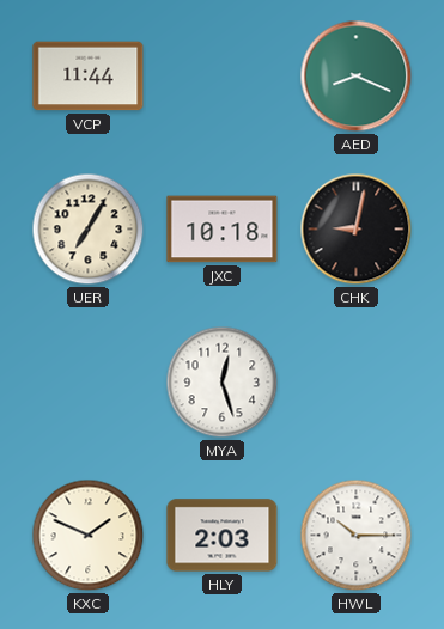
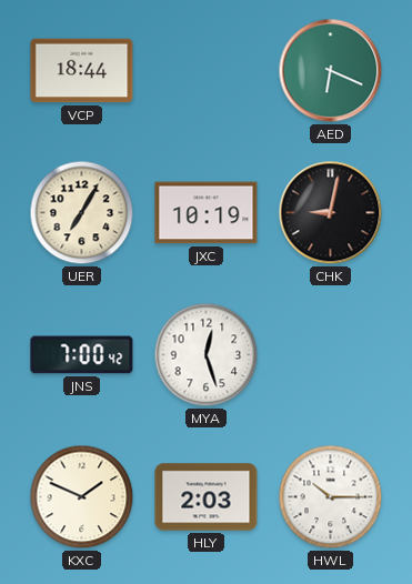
VCP: 11:44 -> 18:44
AED: 8:19 -> 6:19
JXC: 10:18 -> 10:19
JNS: none -> 7:00
